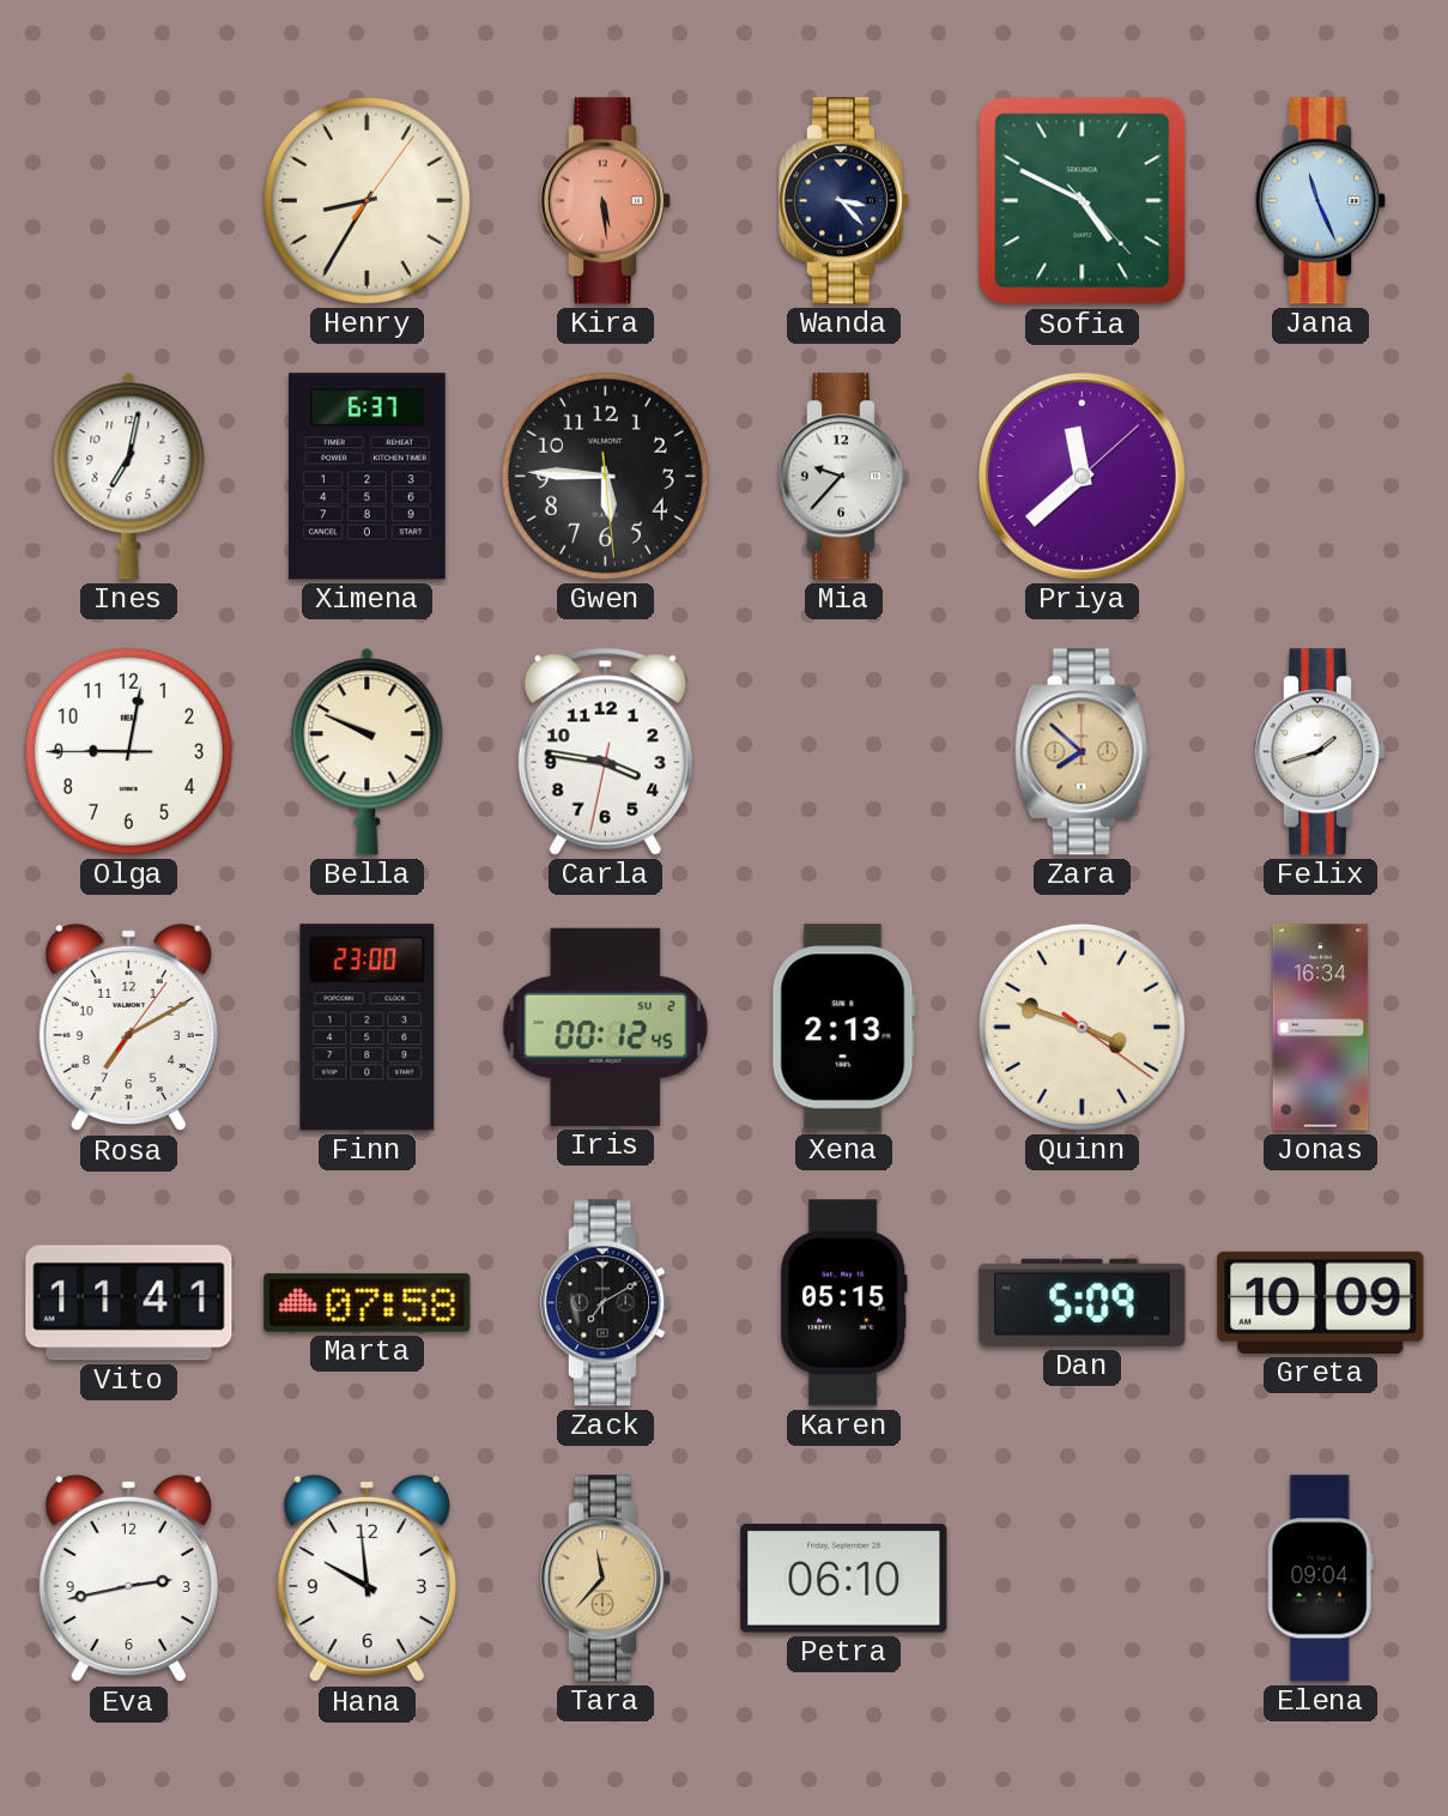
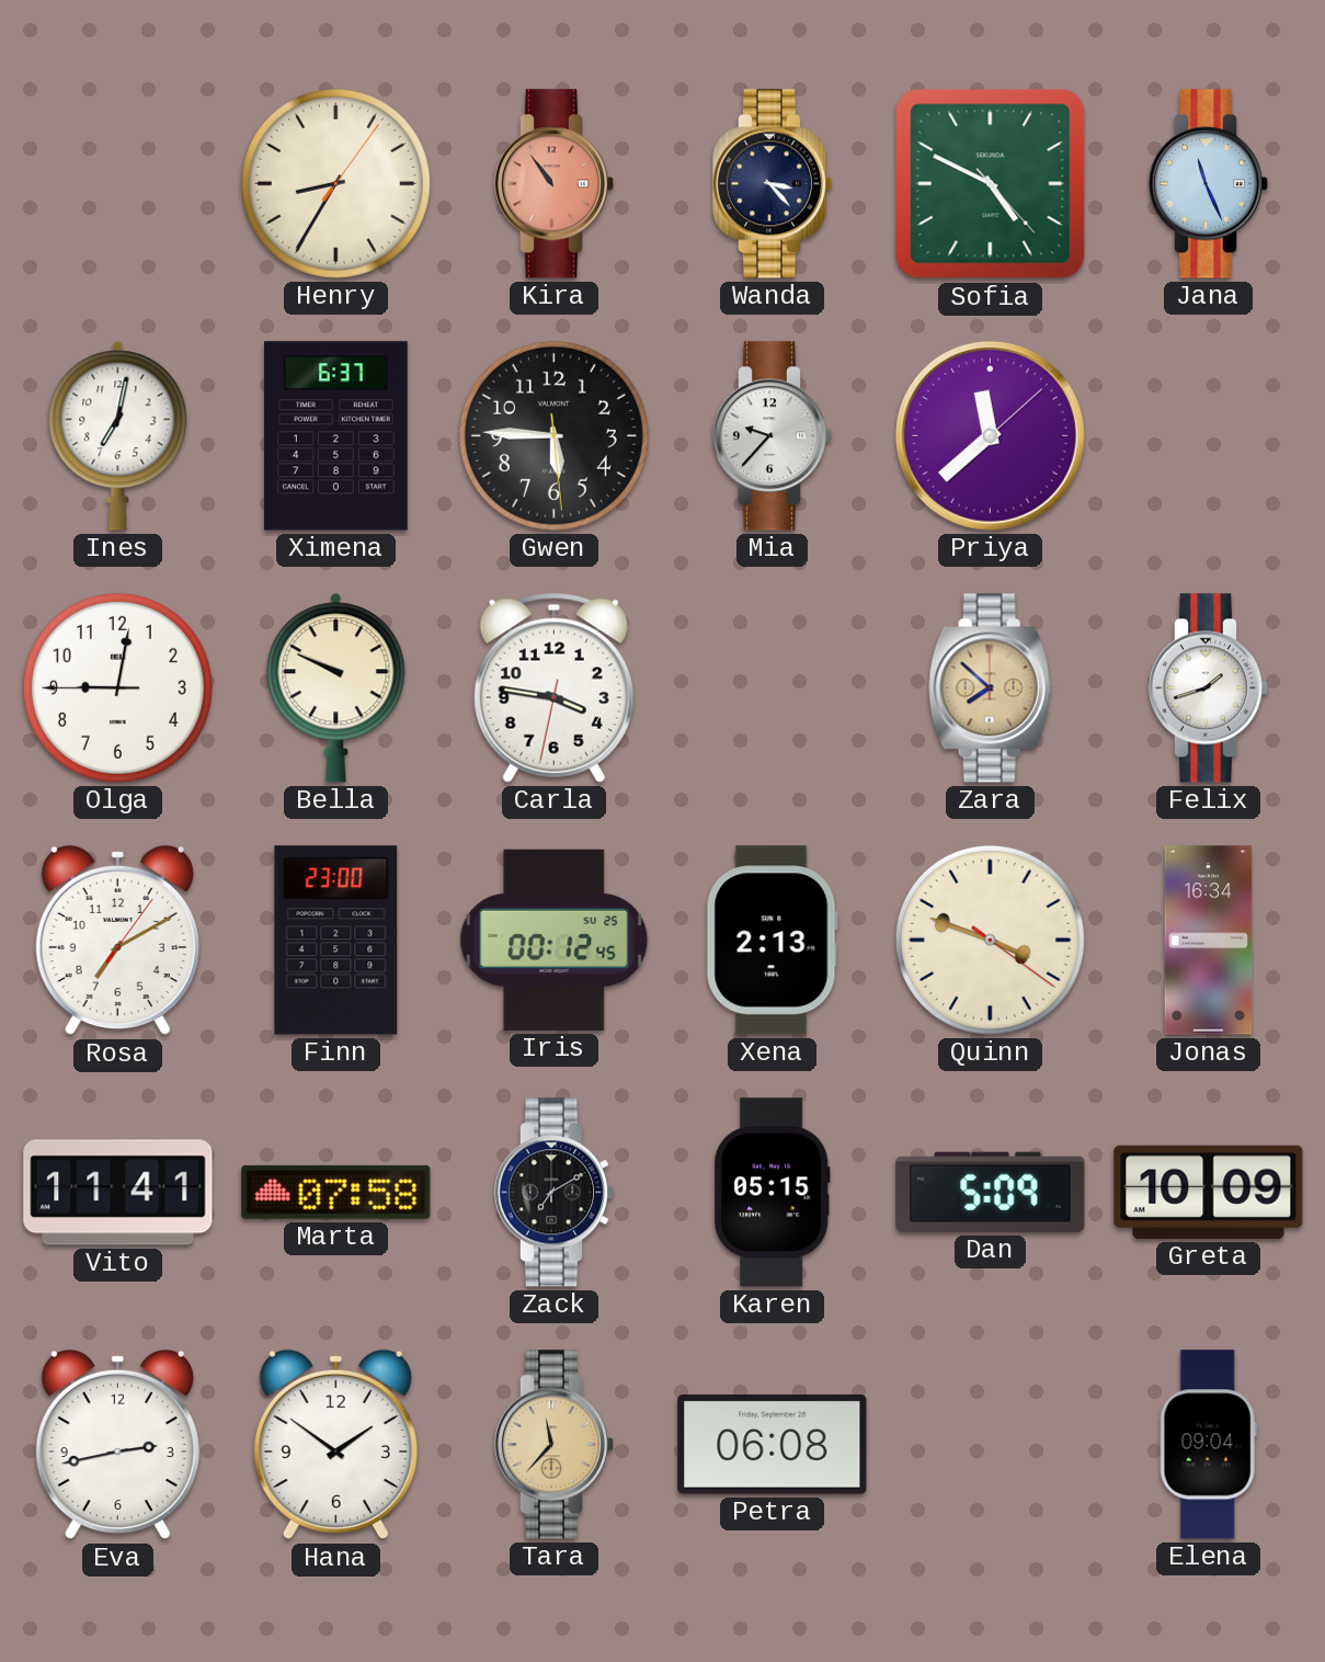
Kira: 5:29 -> 10:54
Iris date: SU 2 -> SU 25
Hana: 9:59 -> 1:51
Petra: 06:10 -> 06:08
